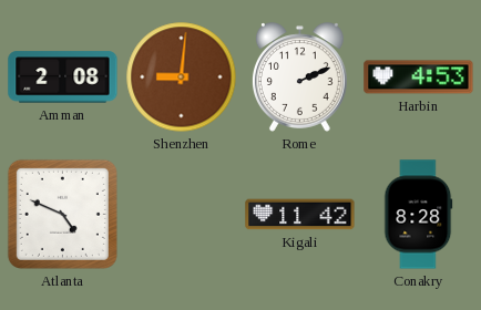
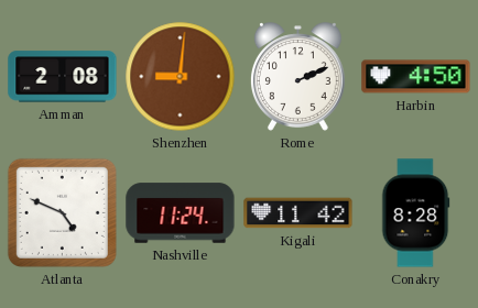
Harbin: 4:53 -> 4:50
Nashville: none -> 11:24
